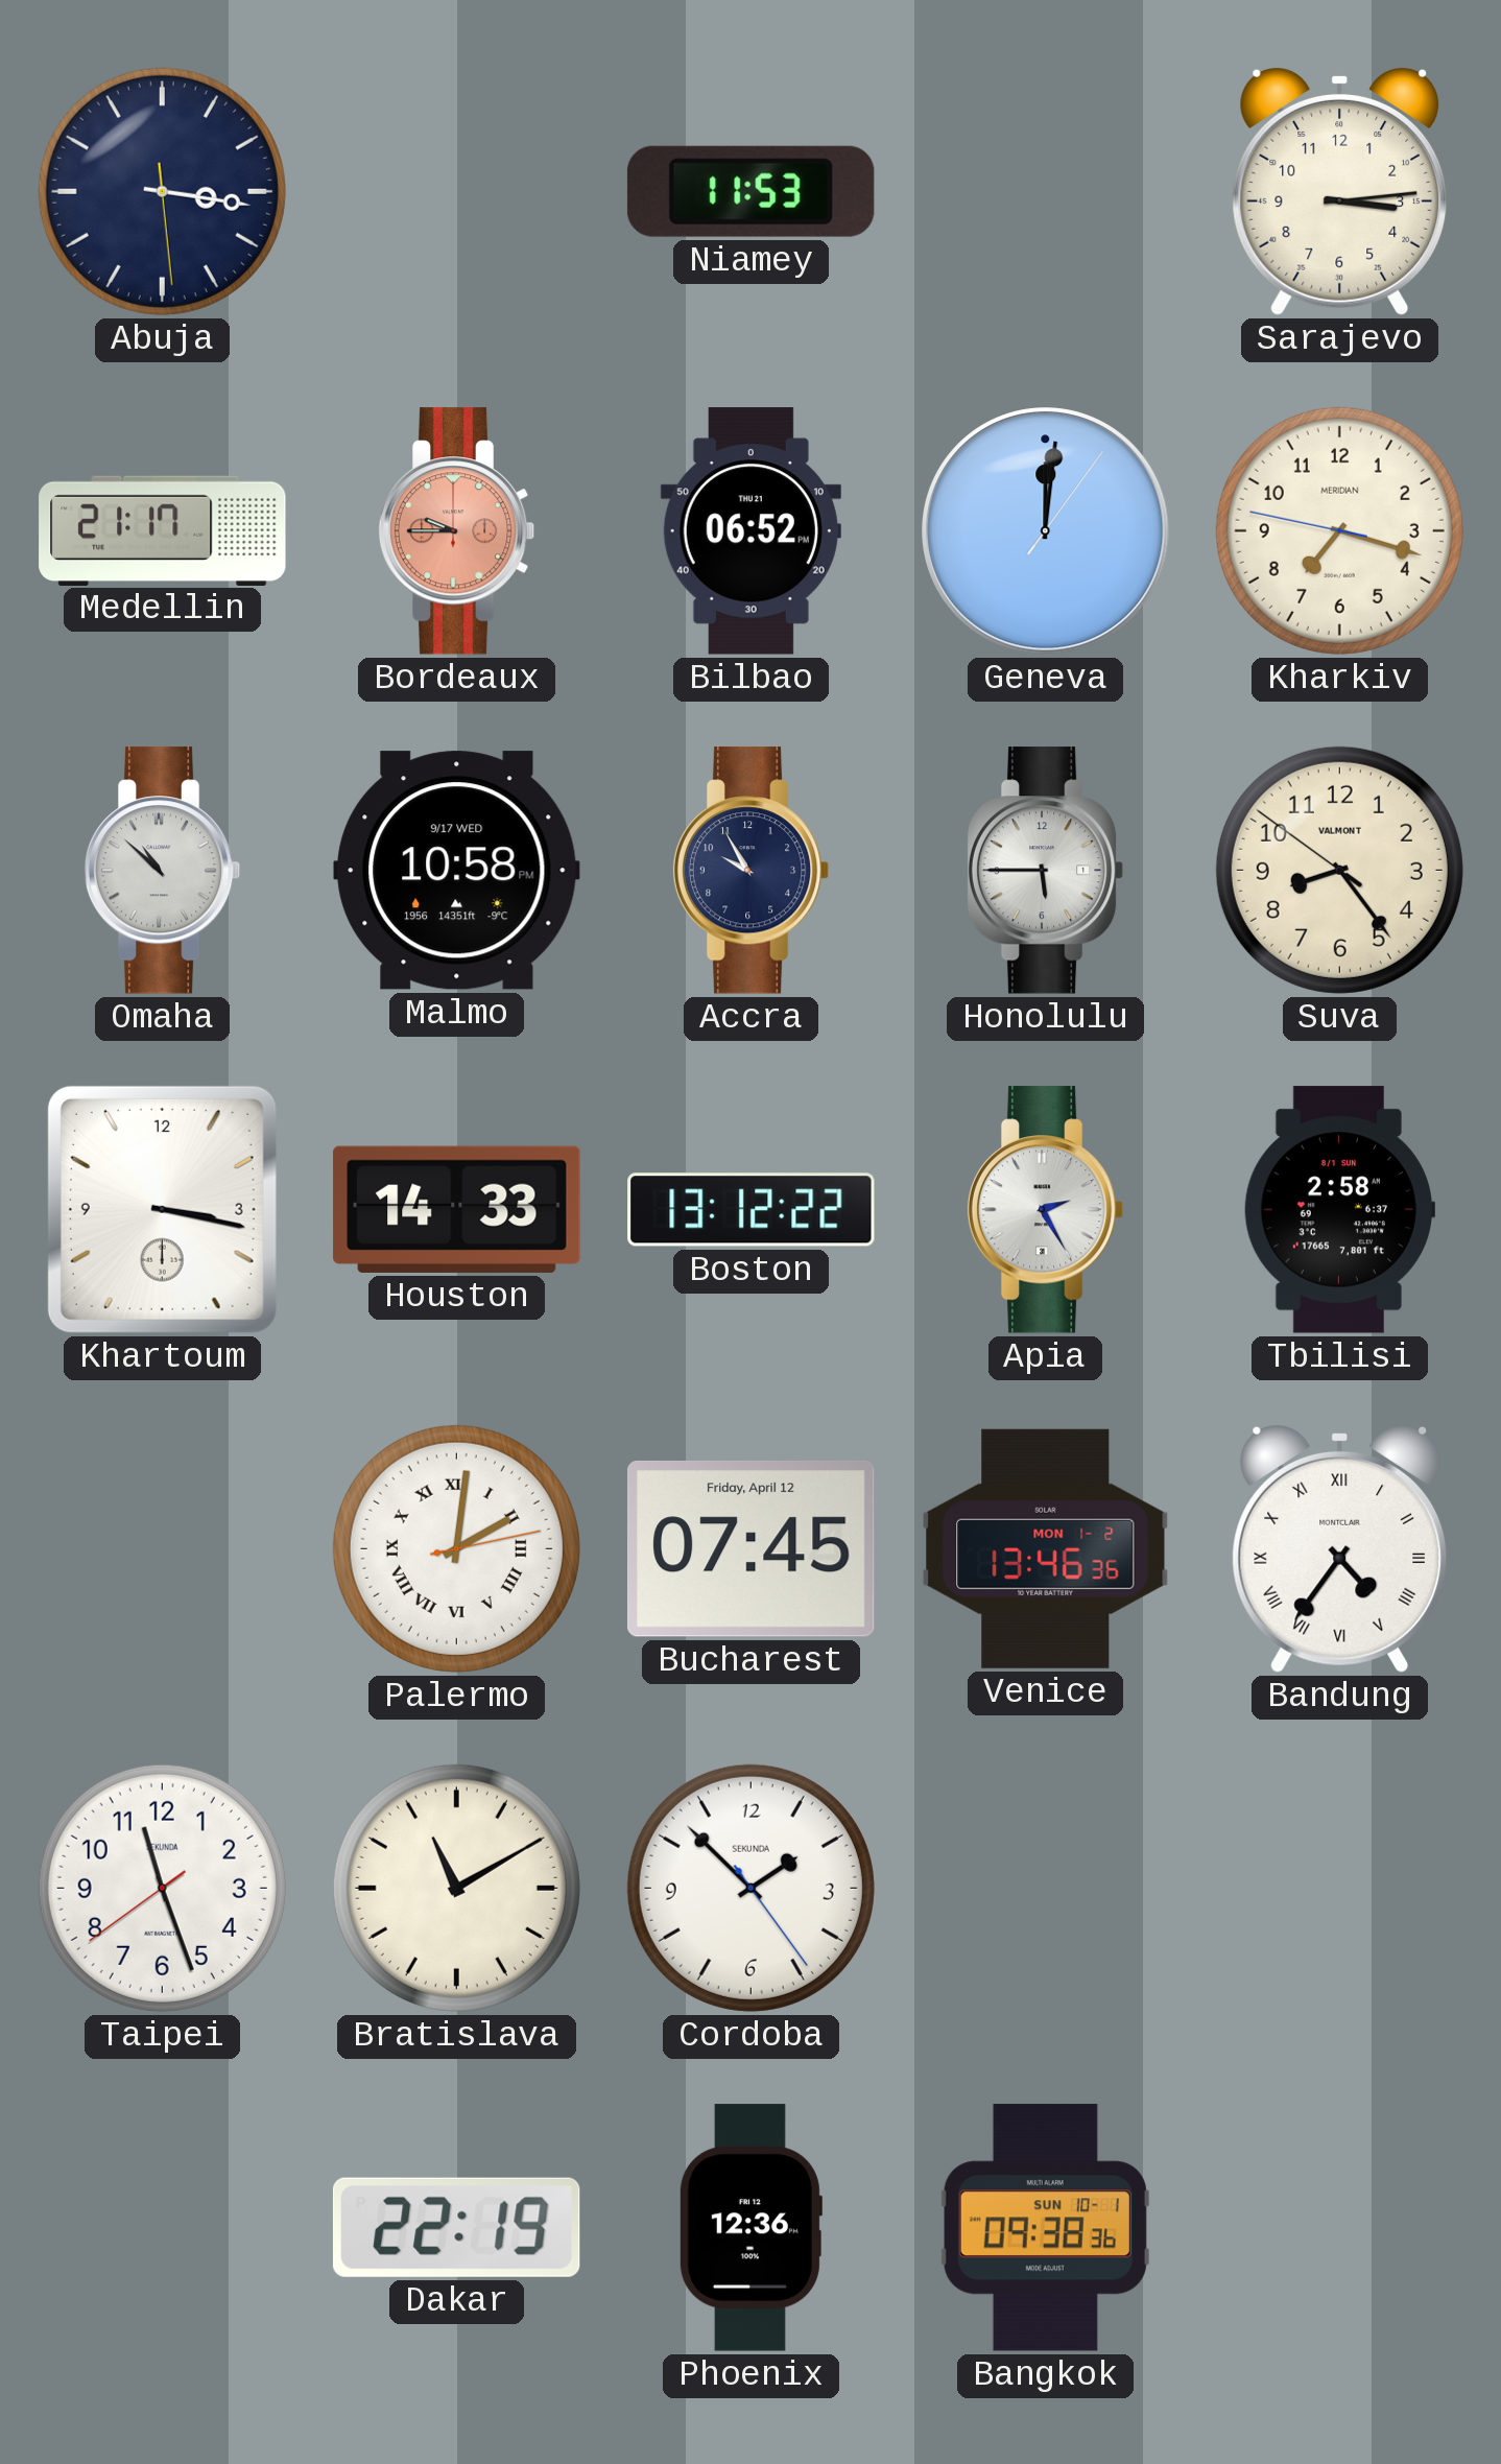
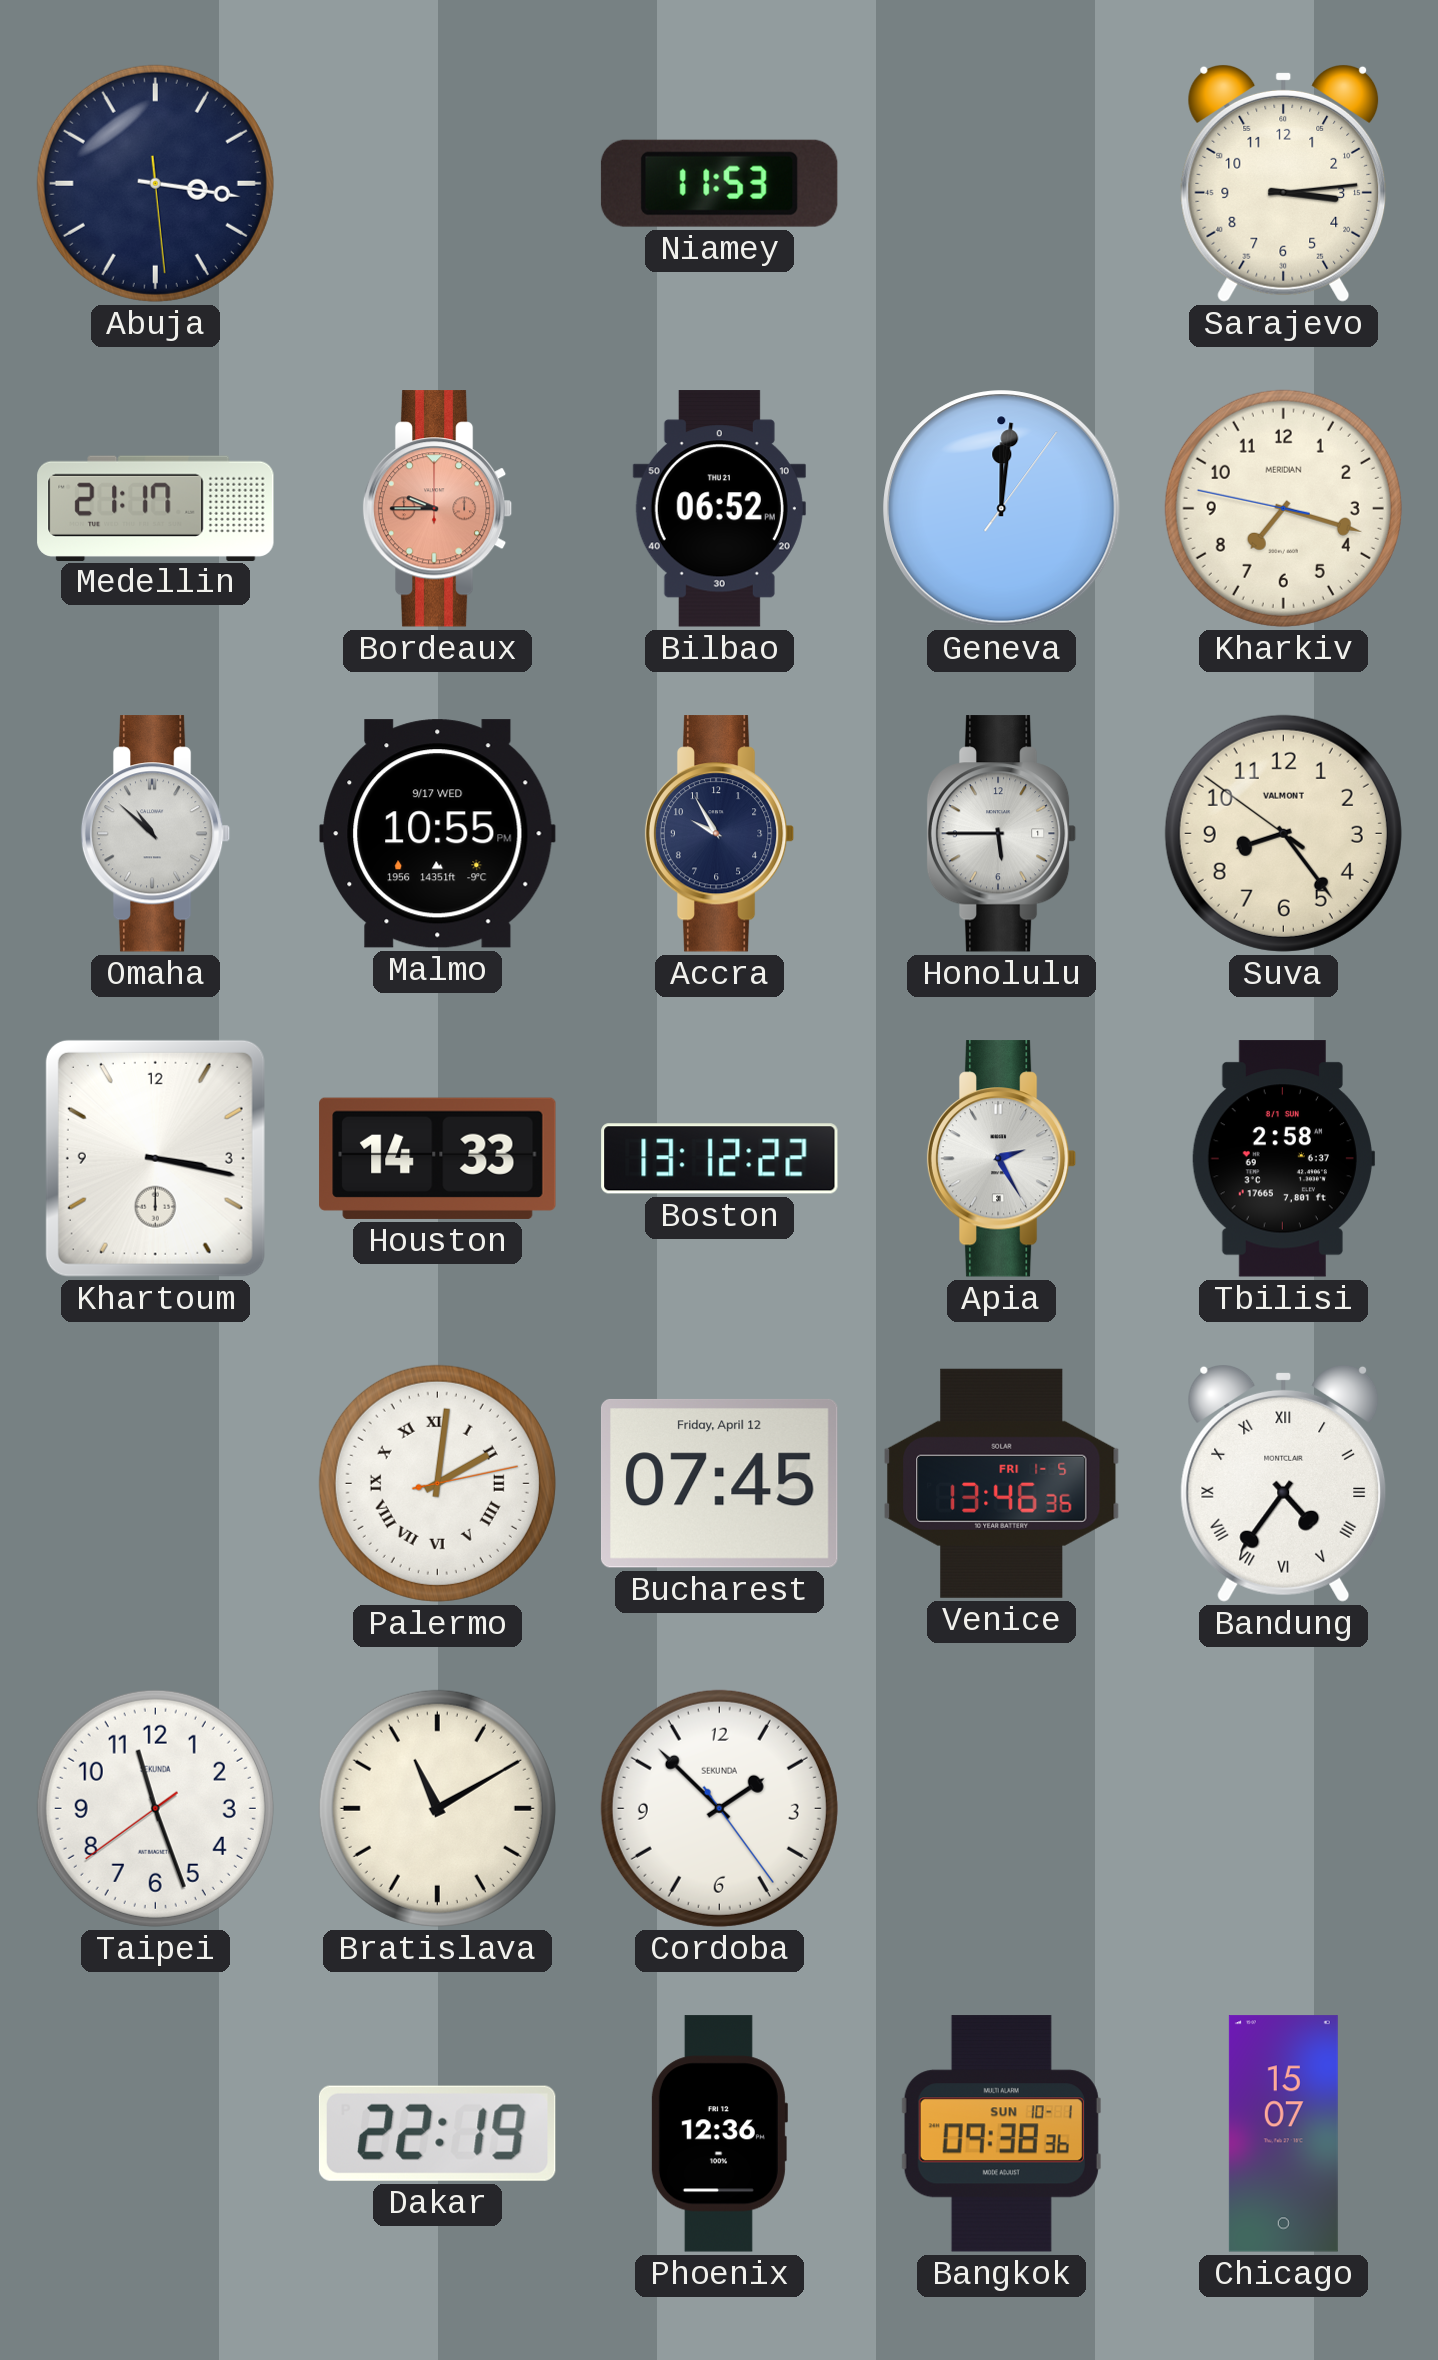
Malmo: 10:58 -> 10:55
Venice date: MON 1-2 -> FRI 1-5
Chicago: none -> 15:07
